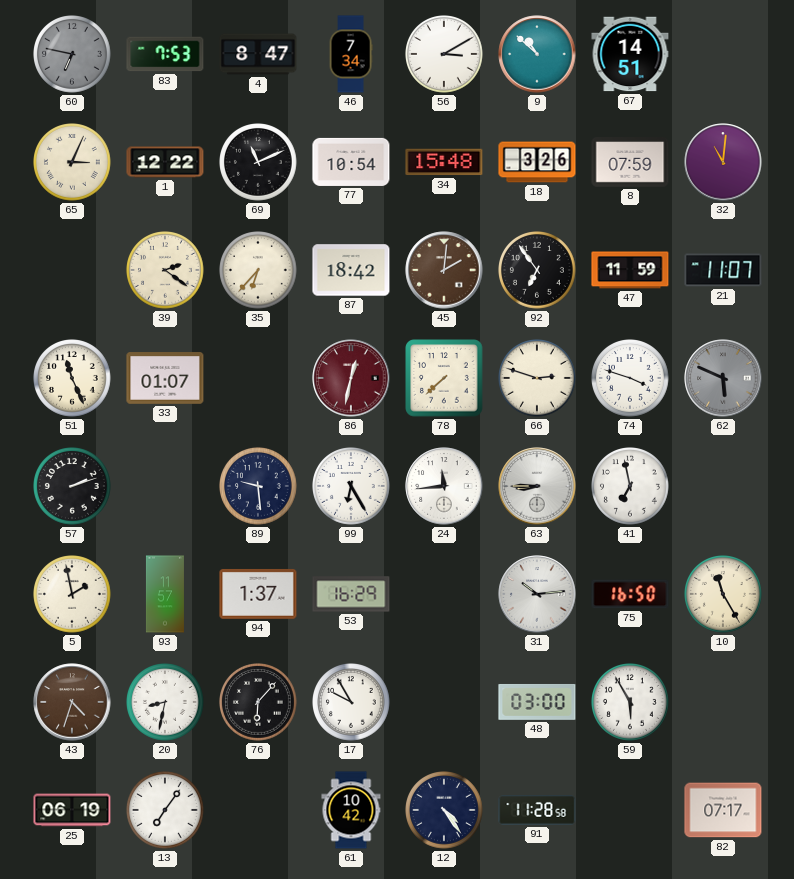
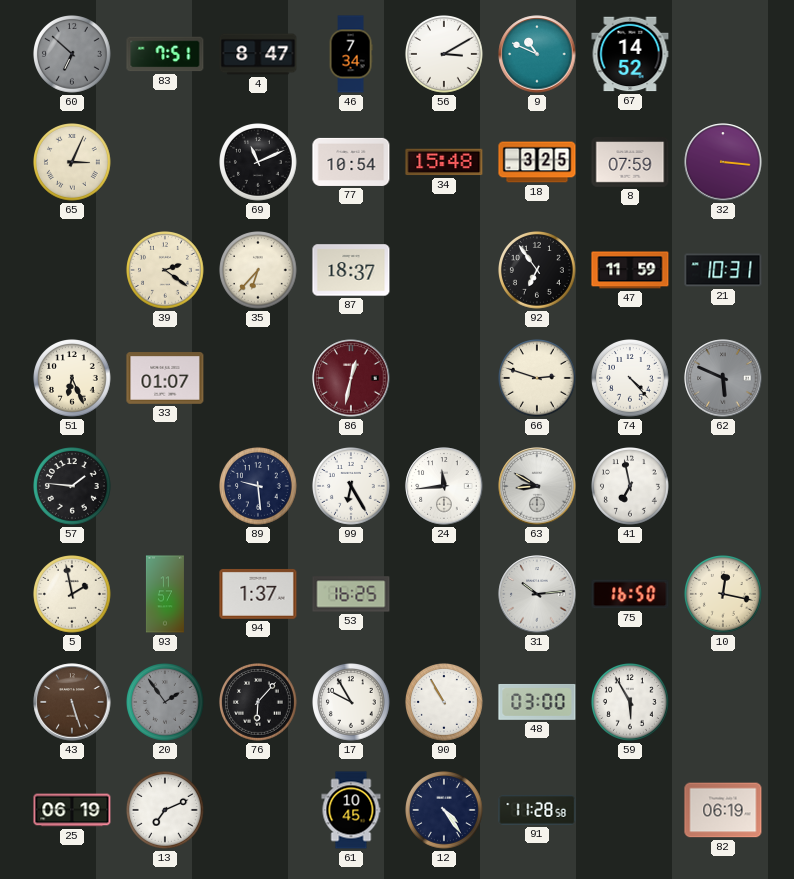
60: 6:47 -> 6:52
83: 7:53 -> 7:51
9: 10:52 -> 10:49
67: 14:51 -> 14:52
1: 12:22 -> none
18: 3:26 -> 3:25
32: 11:01 -> 3:16
87: 18:42 -> 18:37
45: 2:01 -> none
21: 11:07 -> 10:31
51: 11:26 -> 6:26
78: 7:38 -> none
74: 3:48 -> 4:23
57: 2:12 -> 1:46
63: 8:45 -> 8:50
53: 16:29 -> 16:25
10: 11:25 -> 12:17
43: 4:33 -> 5:27
20: 8:32 -> 1:54
20 dial: white -> grey
90: none -> 10:55
13: 7:06 -> 7:11
61: 10:42 -> 10:45
82: 07:17 -> 06:19
